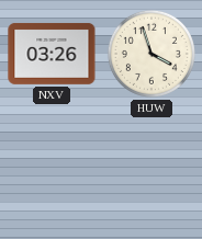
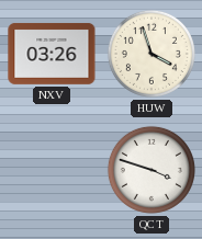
QCT: none -> 3:48
